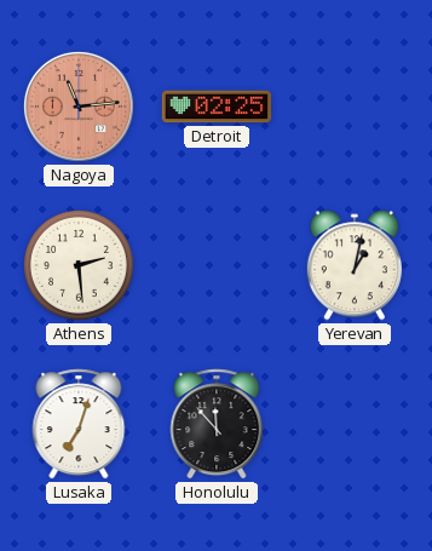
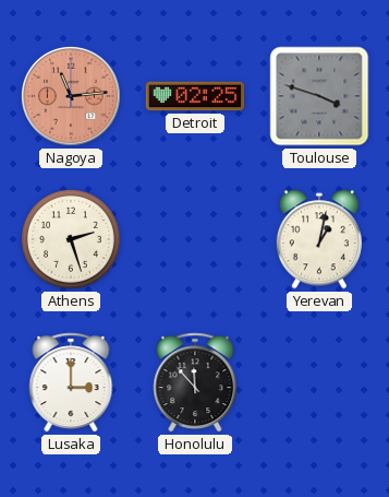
Toulouse: none -> 3:48
Athens: 2:29 -> 2:27
Lusaka: 7:03 -> 3:00
